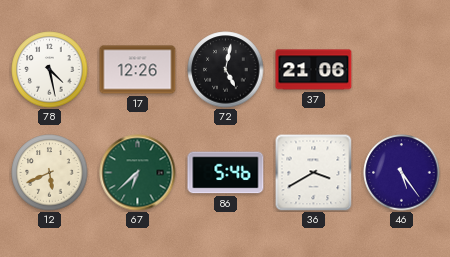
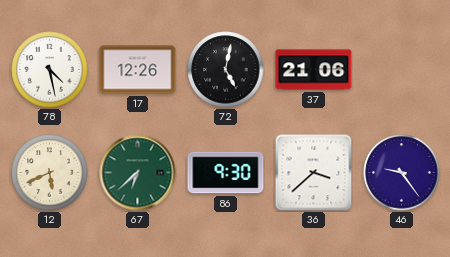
86: 5:46 -> 9:30
36: 3:40 -> 3:38
46: 5:24 -> 9:24
